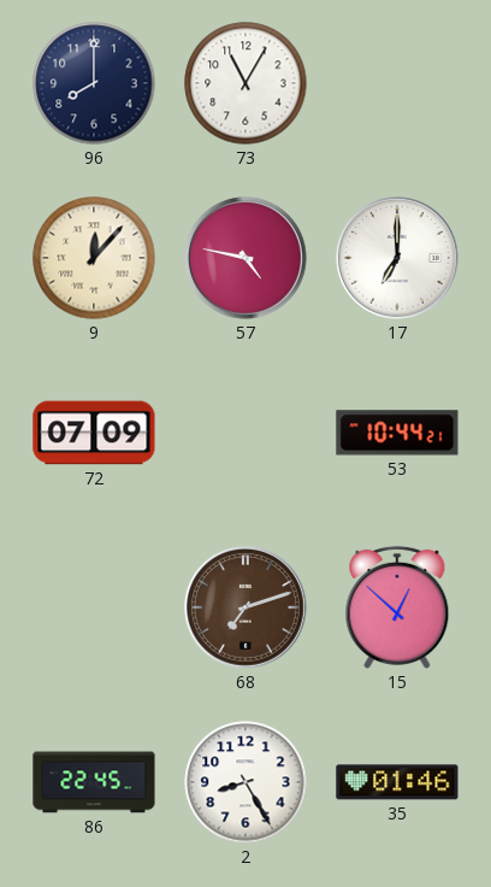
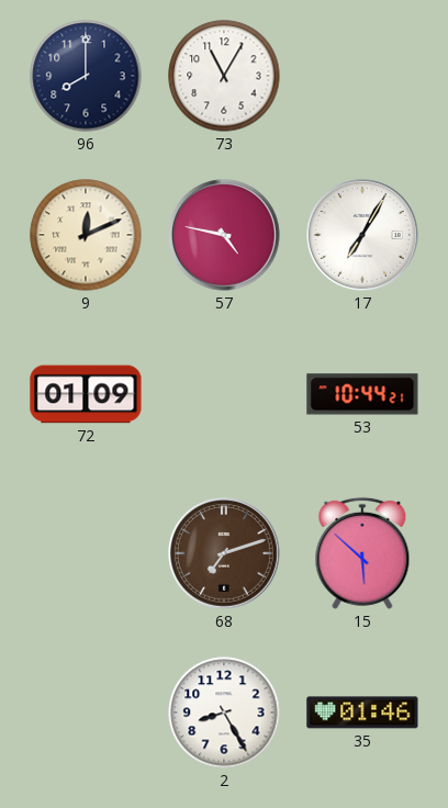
9: 12:07 -> 12:11
17: 7:00 -> 7:05
72: 07:09 -> 01:09
15: 12:52 -> 5:52
86: 22:45 -> none
